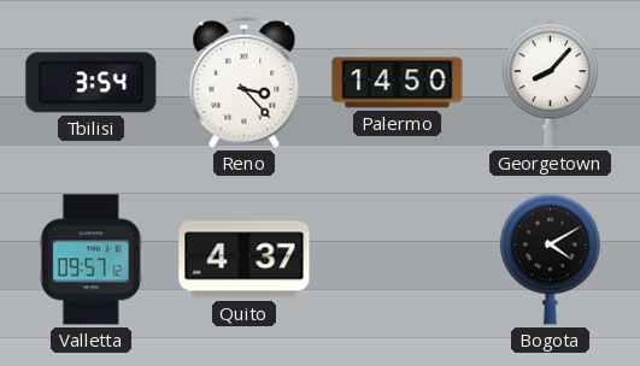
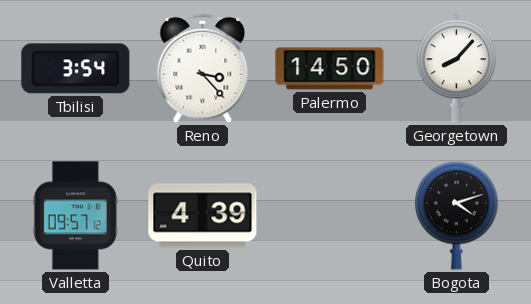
Quito: 4:37 -> 4:39
Bogota: 4:10 -> 4:12
